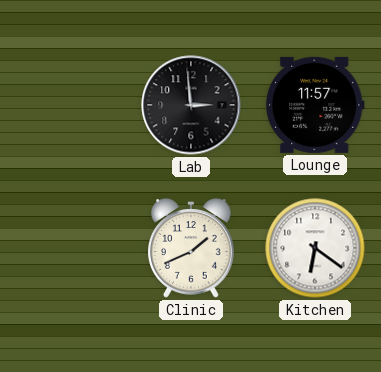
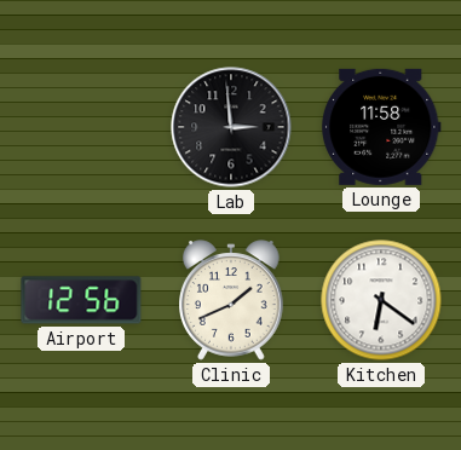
Lounge: 11:57 -> 11:58
Airport: none -> 12:56
